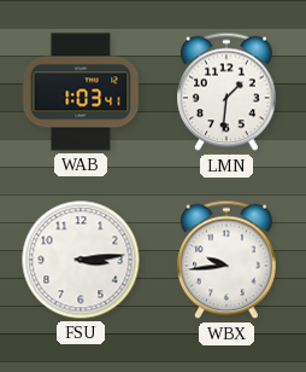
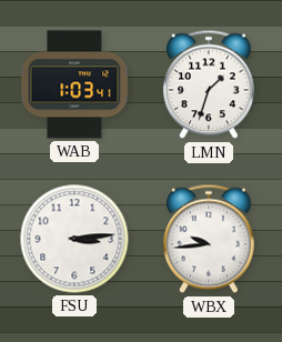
LMN: 1:31 -> 1:33
